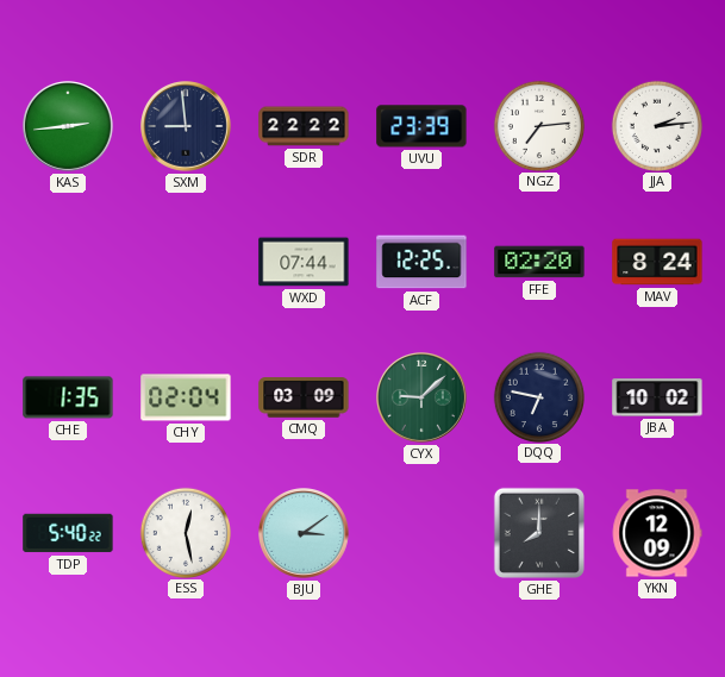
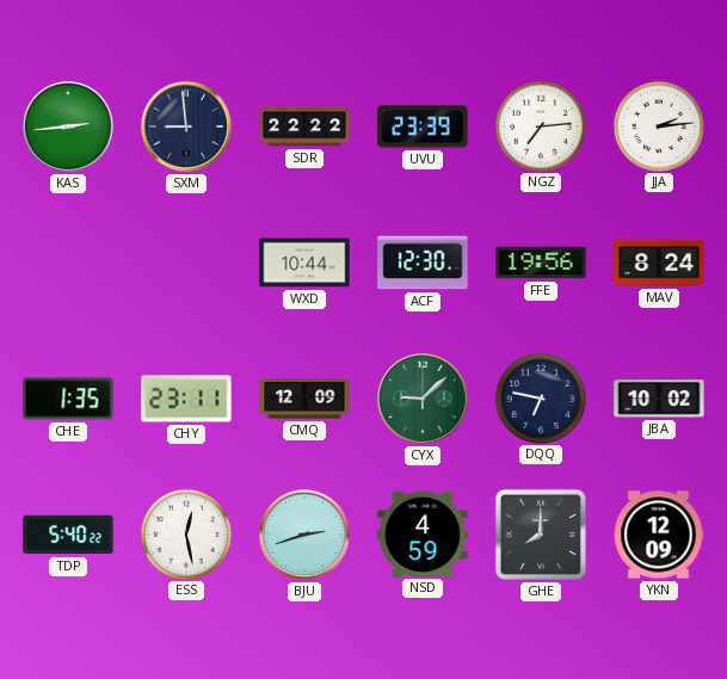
WXD: 07:44 -> 10:44
ACF: 12:25 -> 12:30
FFE: 02:20 -> 19:56
CHY: 02:04 -> 23:11
CMQ: 03:09 -> 12:09
BJU: 3:09 -> 2:42
NSD: none -> 4:59
